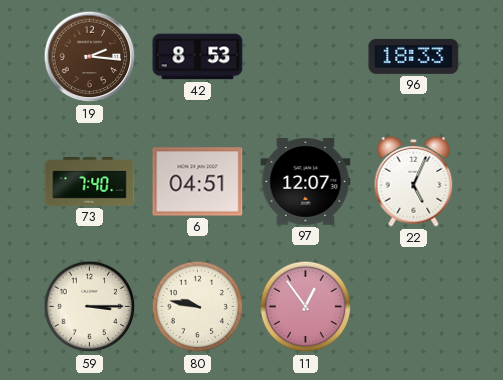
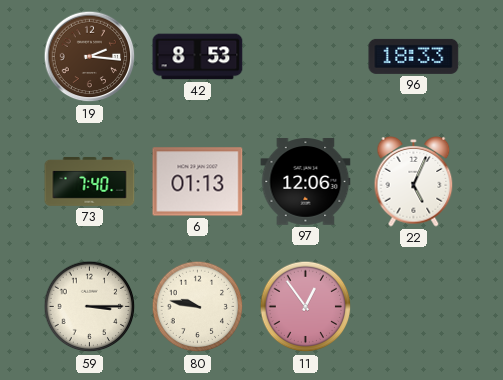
6: 04:51 -> 01:13
97: 12:07 -> 12:06
